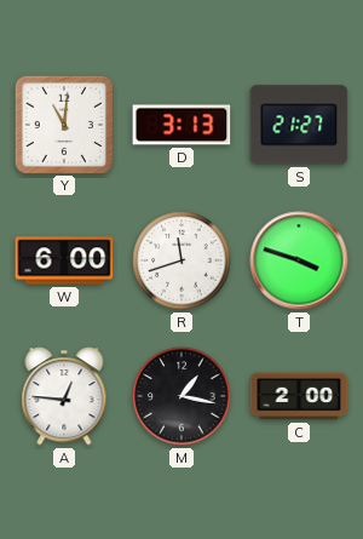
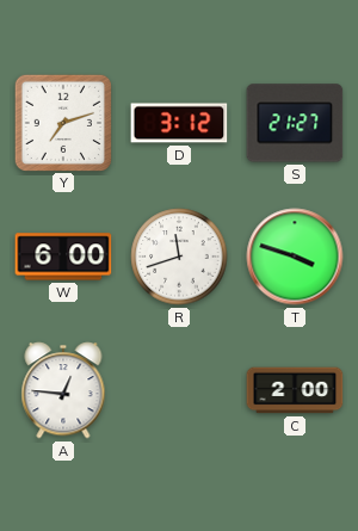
Y: 11:01 -> 7:12
D: 3:13 -> 3:12
M: 1:17 -> none
